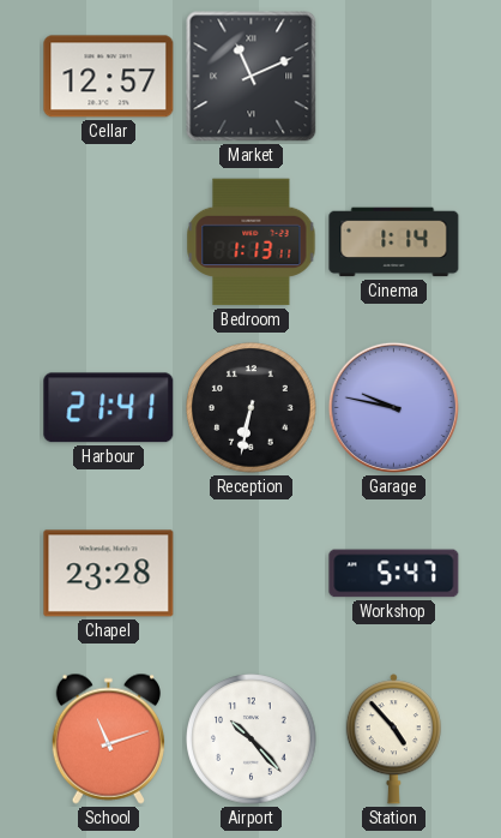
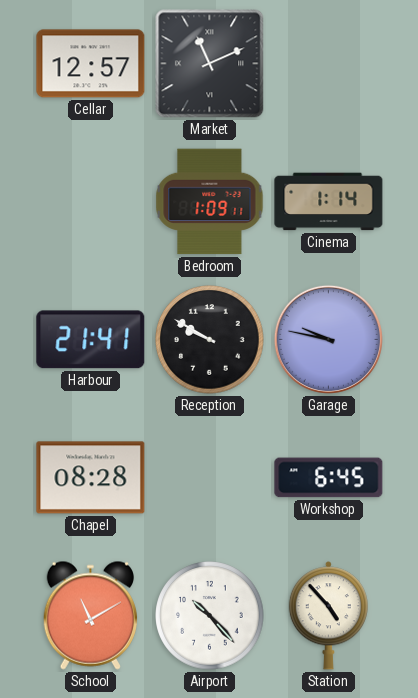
Bedroom: 1:13 -> 1:09
Reception: 6:32 -> 9:50
Chapel: 23:28 -> 08:28
Workshop: 5:47 -> 6:45
School: 11:12 -> 11:10
